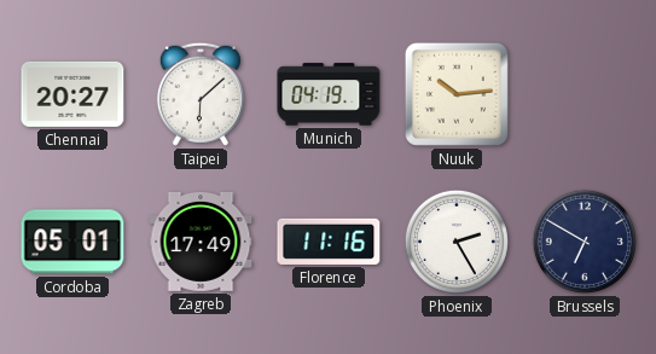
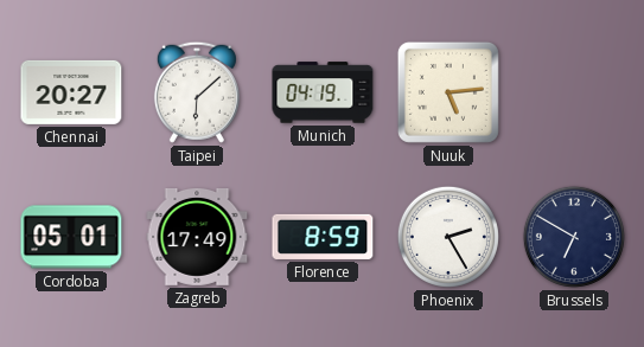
Nuuk: 10:14 -> 5:14
Florence: 11:16 -> 8:59
